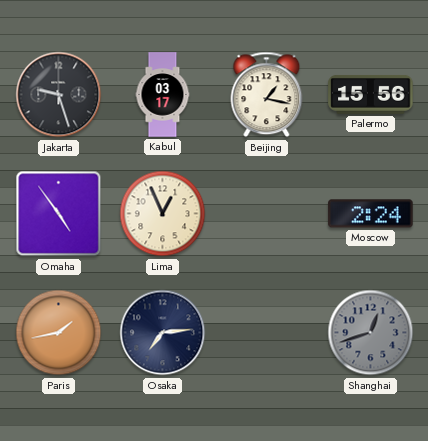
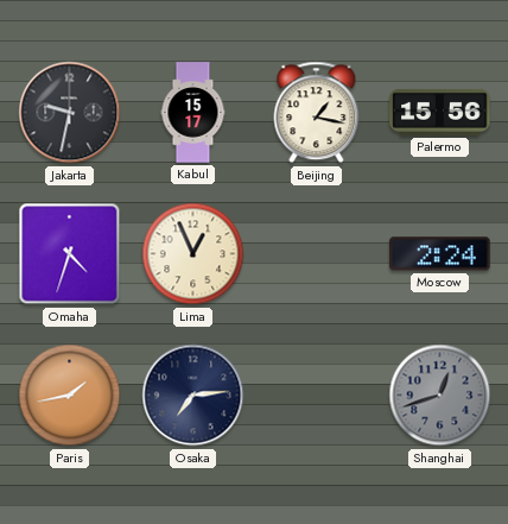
Jakarta: 9:27 -> 9:32
Kabul: 03:17 -> 15:17
Omaha: 4:54 -> 4:33
